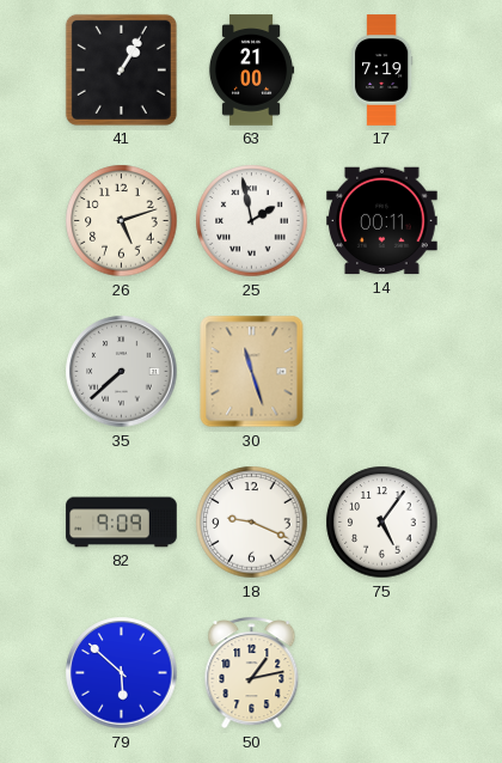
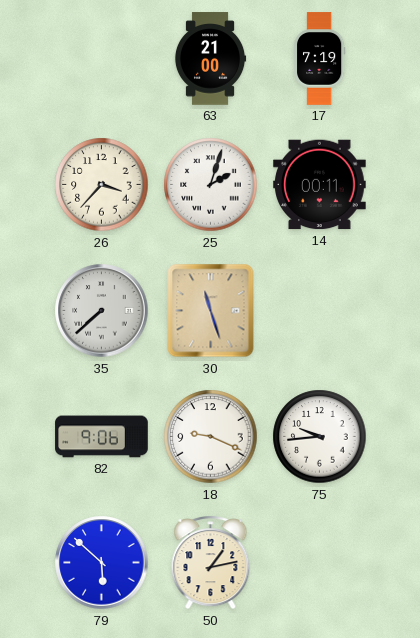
41: 1:05 -> none
26: 5:12 -> 3:37
25: 1:58 -> 2:03
82: 9:09 -> 9:06
75: 5:06 -> 9:44
